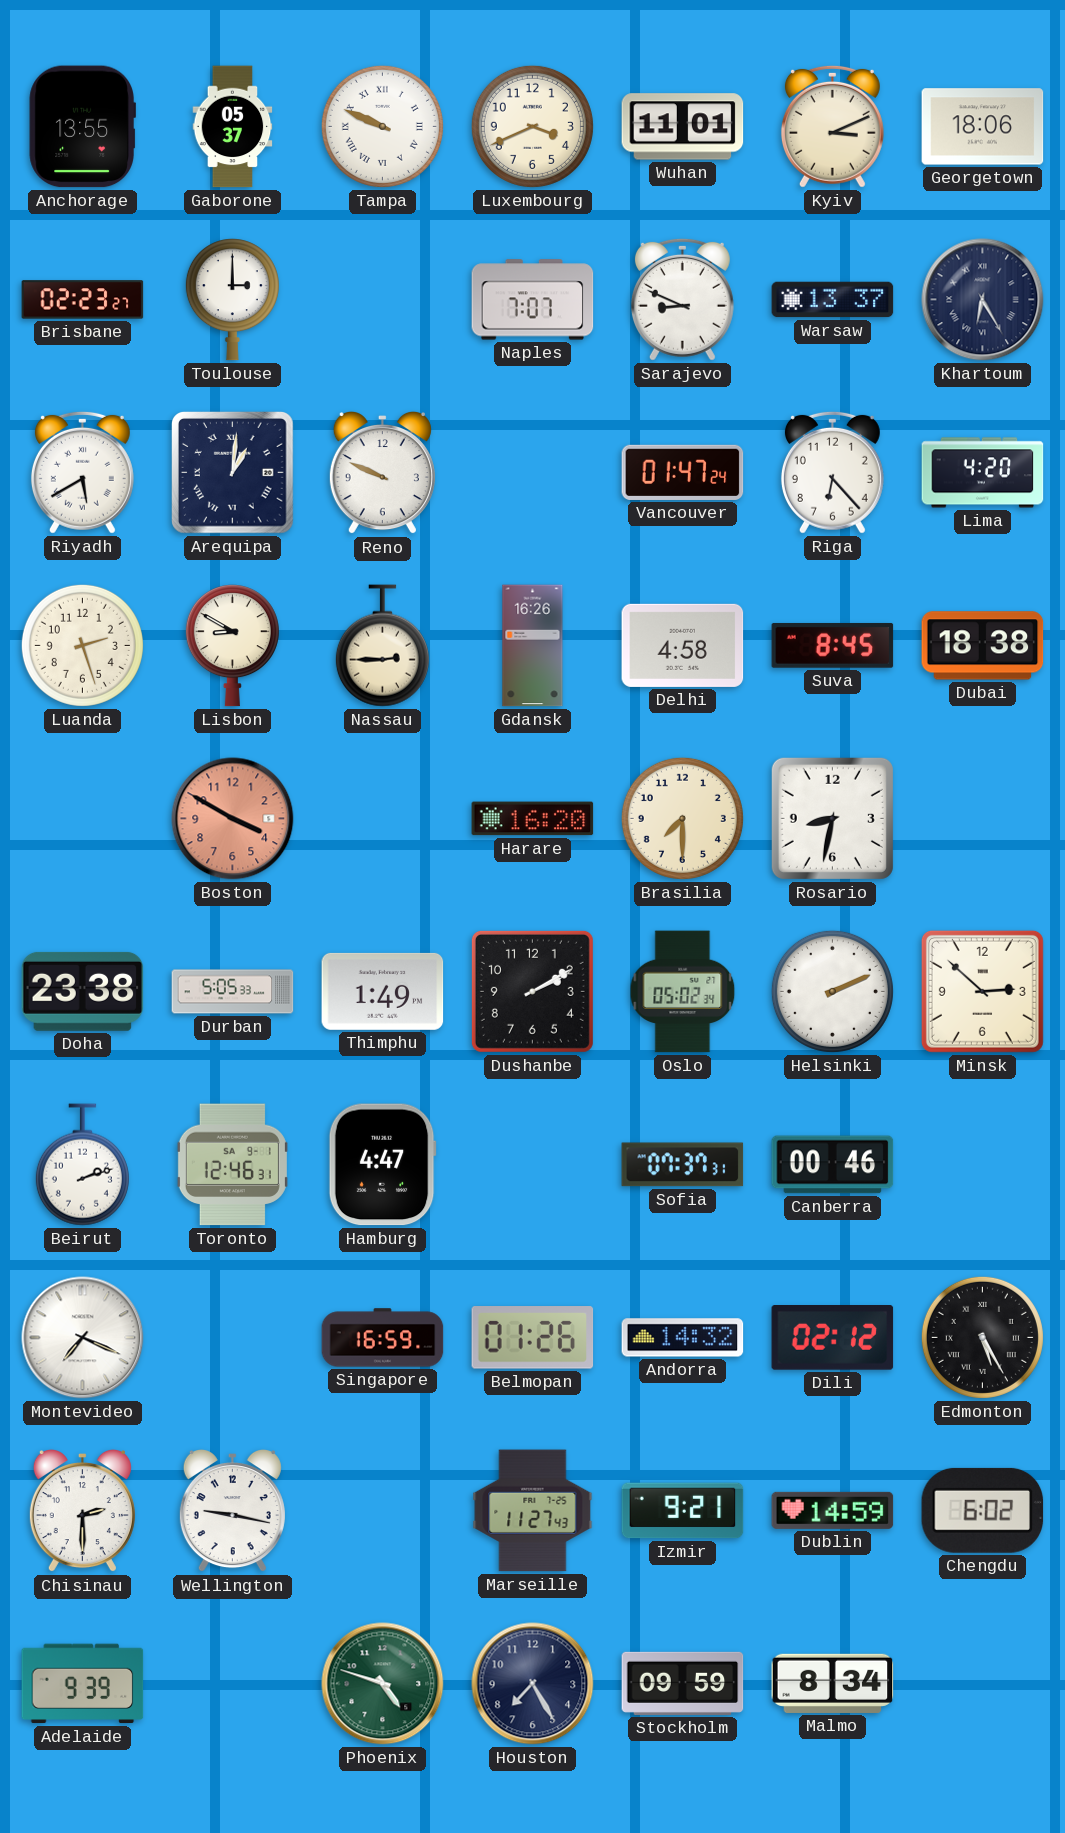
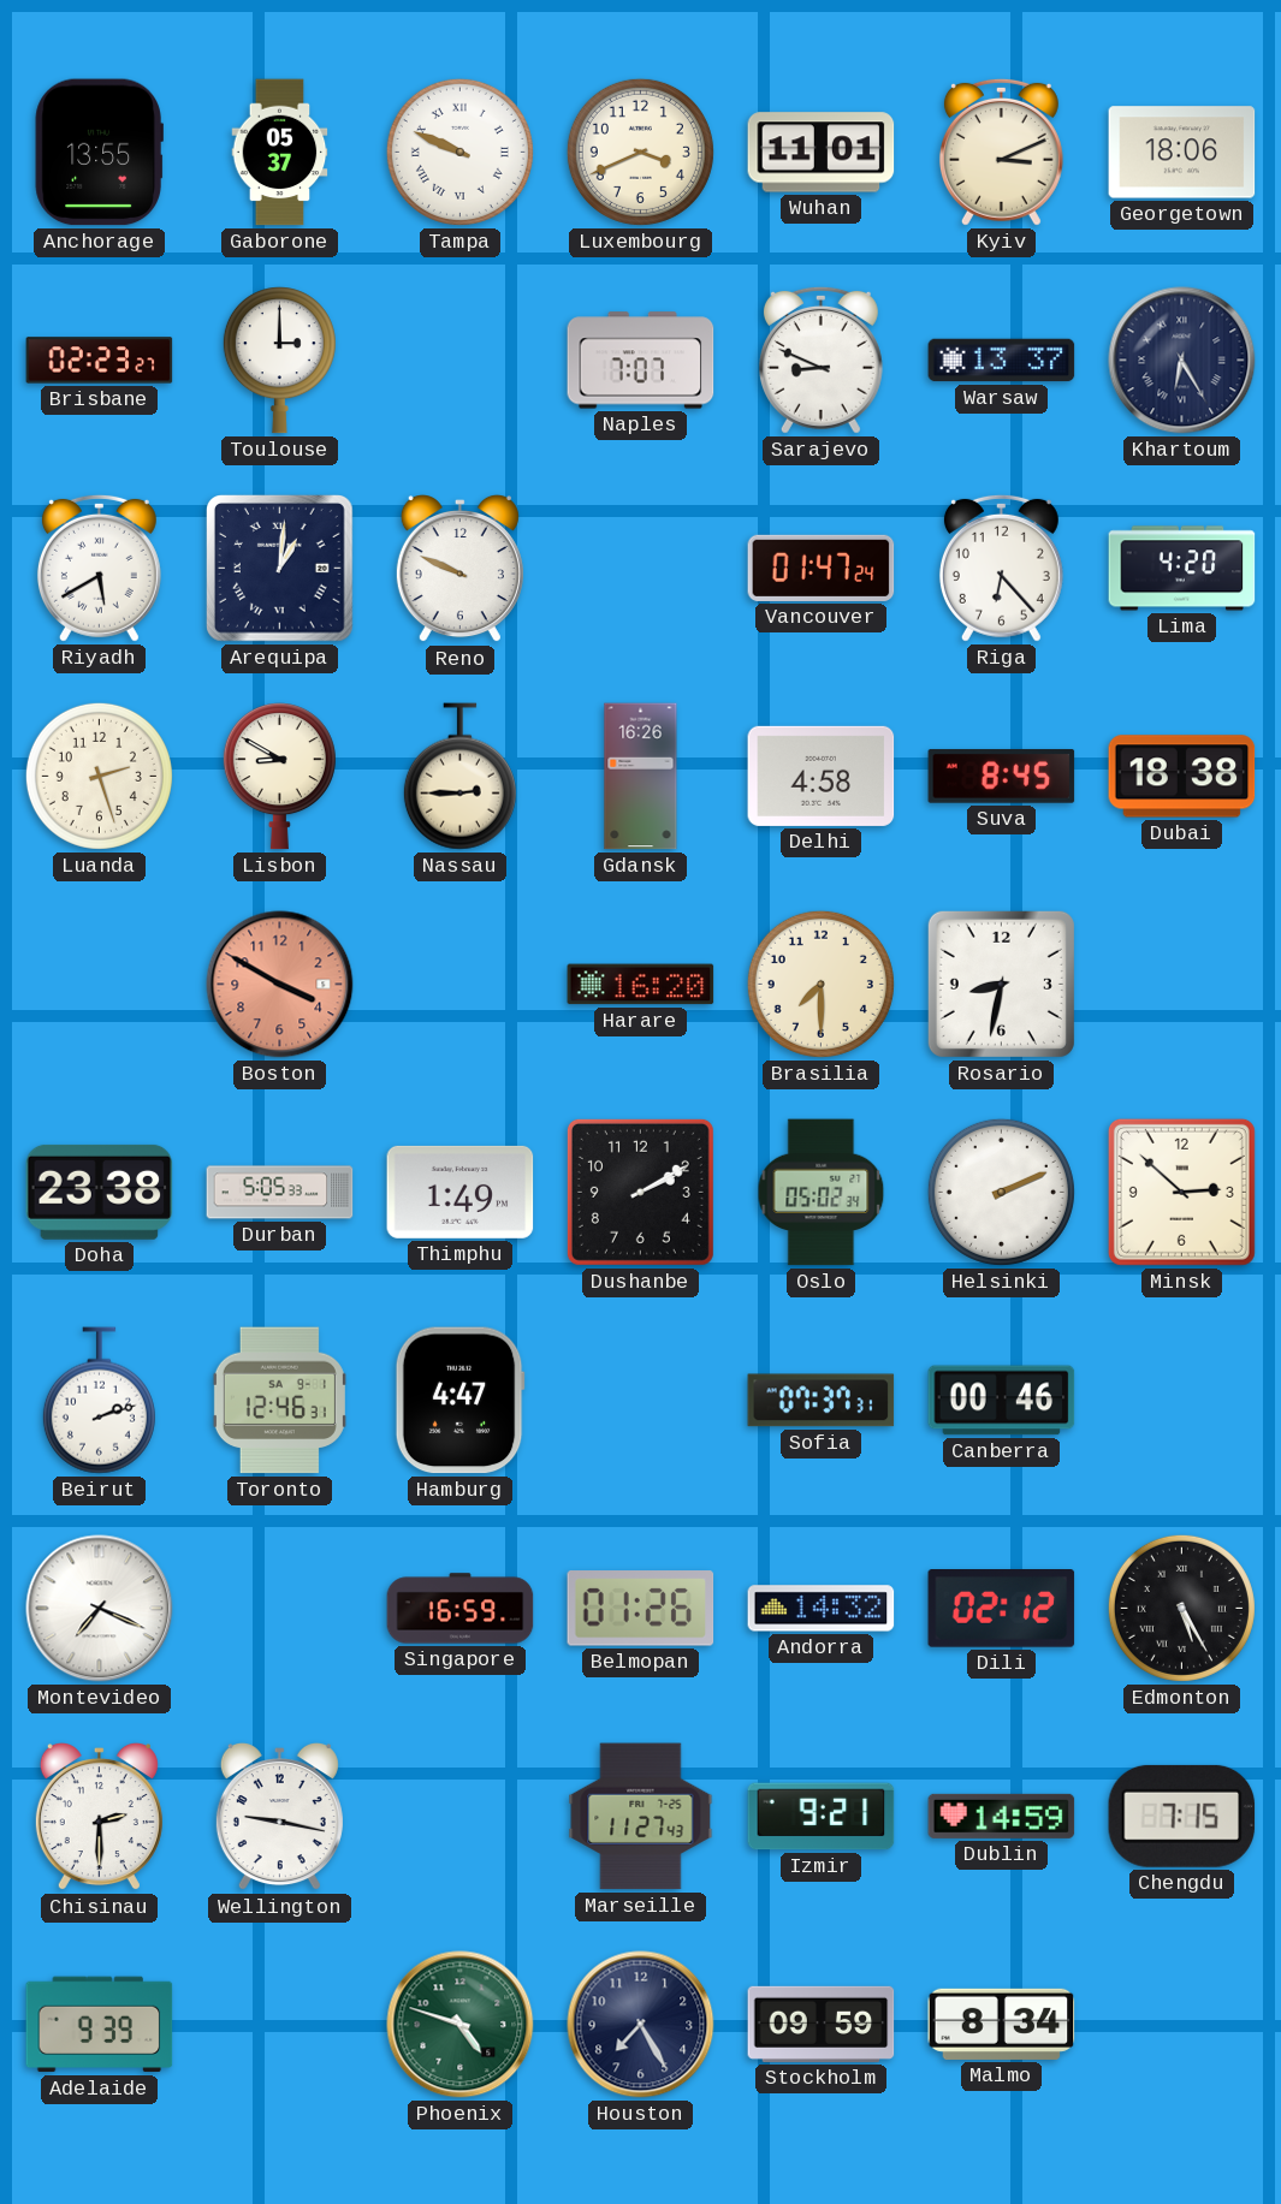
Chengdu: 6:02 -> 7:15
